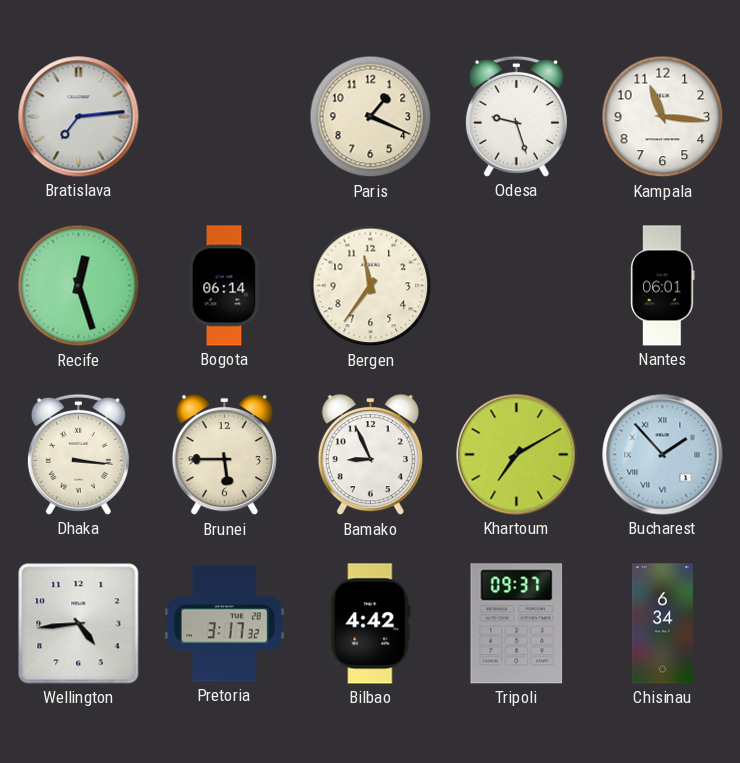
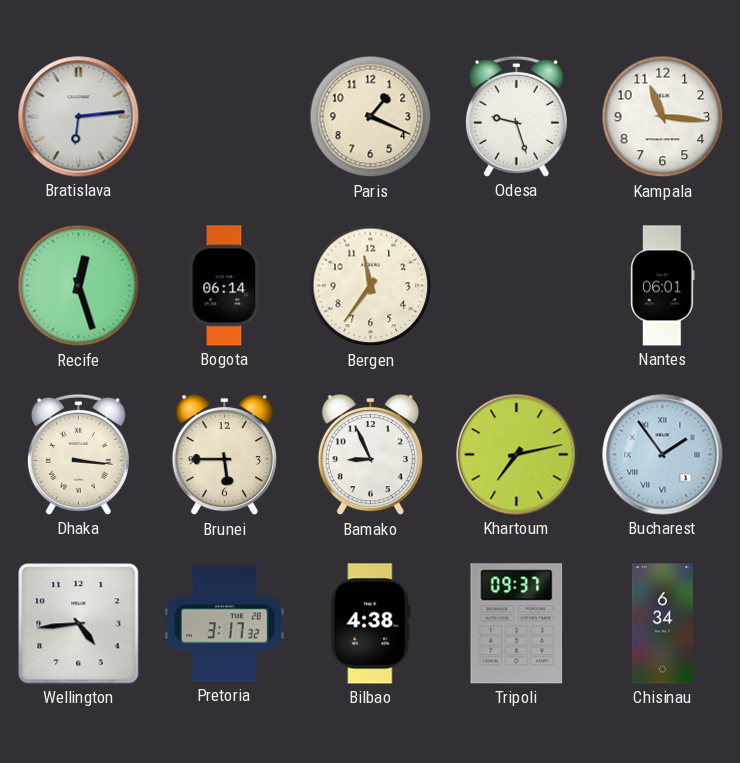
Bratislava: 7:14 -> 6:14
Khartoum: 7:10 -> 7:13
Bucharest: 1:53 -> 1:54
Bilbao: 4:42 -> 4:38
